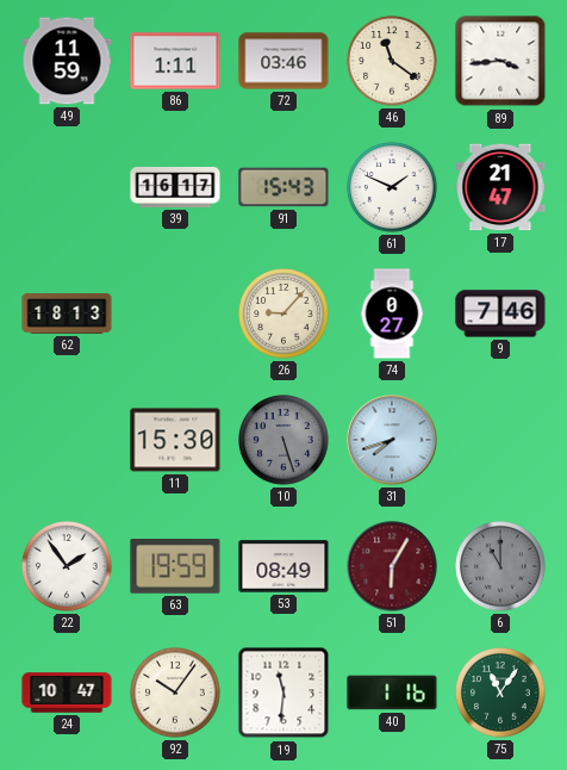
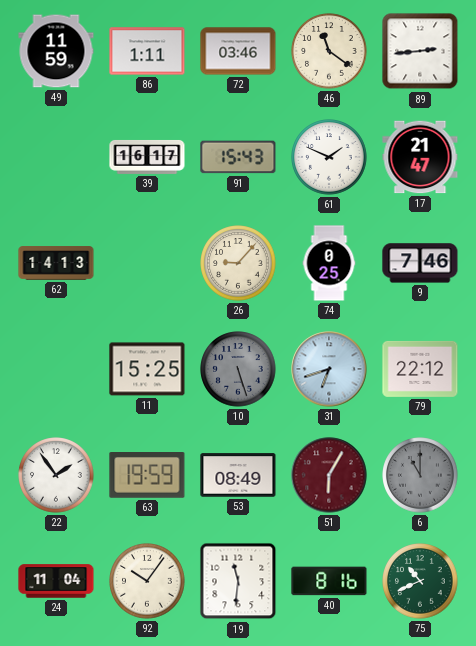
89: 3:44 -> 2:44
62: 18:13 -> 14:13
74: 0:27 -> 0:25
11: 15:30 -> 15:25
31: 7:42 -> 6:42
79: none -> 22:12
24: 10:47 -> 11:04
40: 1:16 -> 8:16
75: 11:06 -> 10:41
